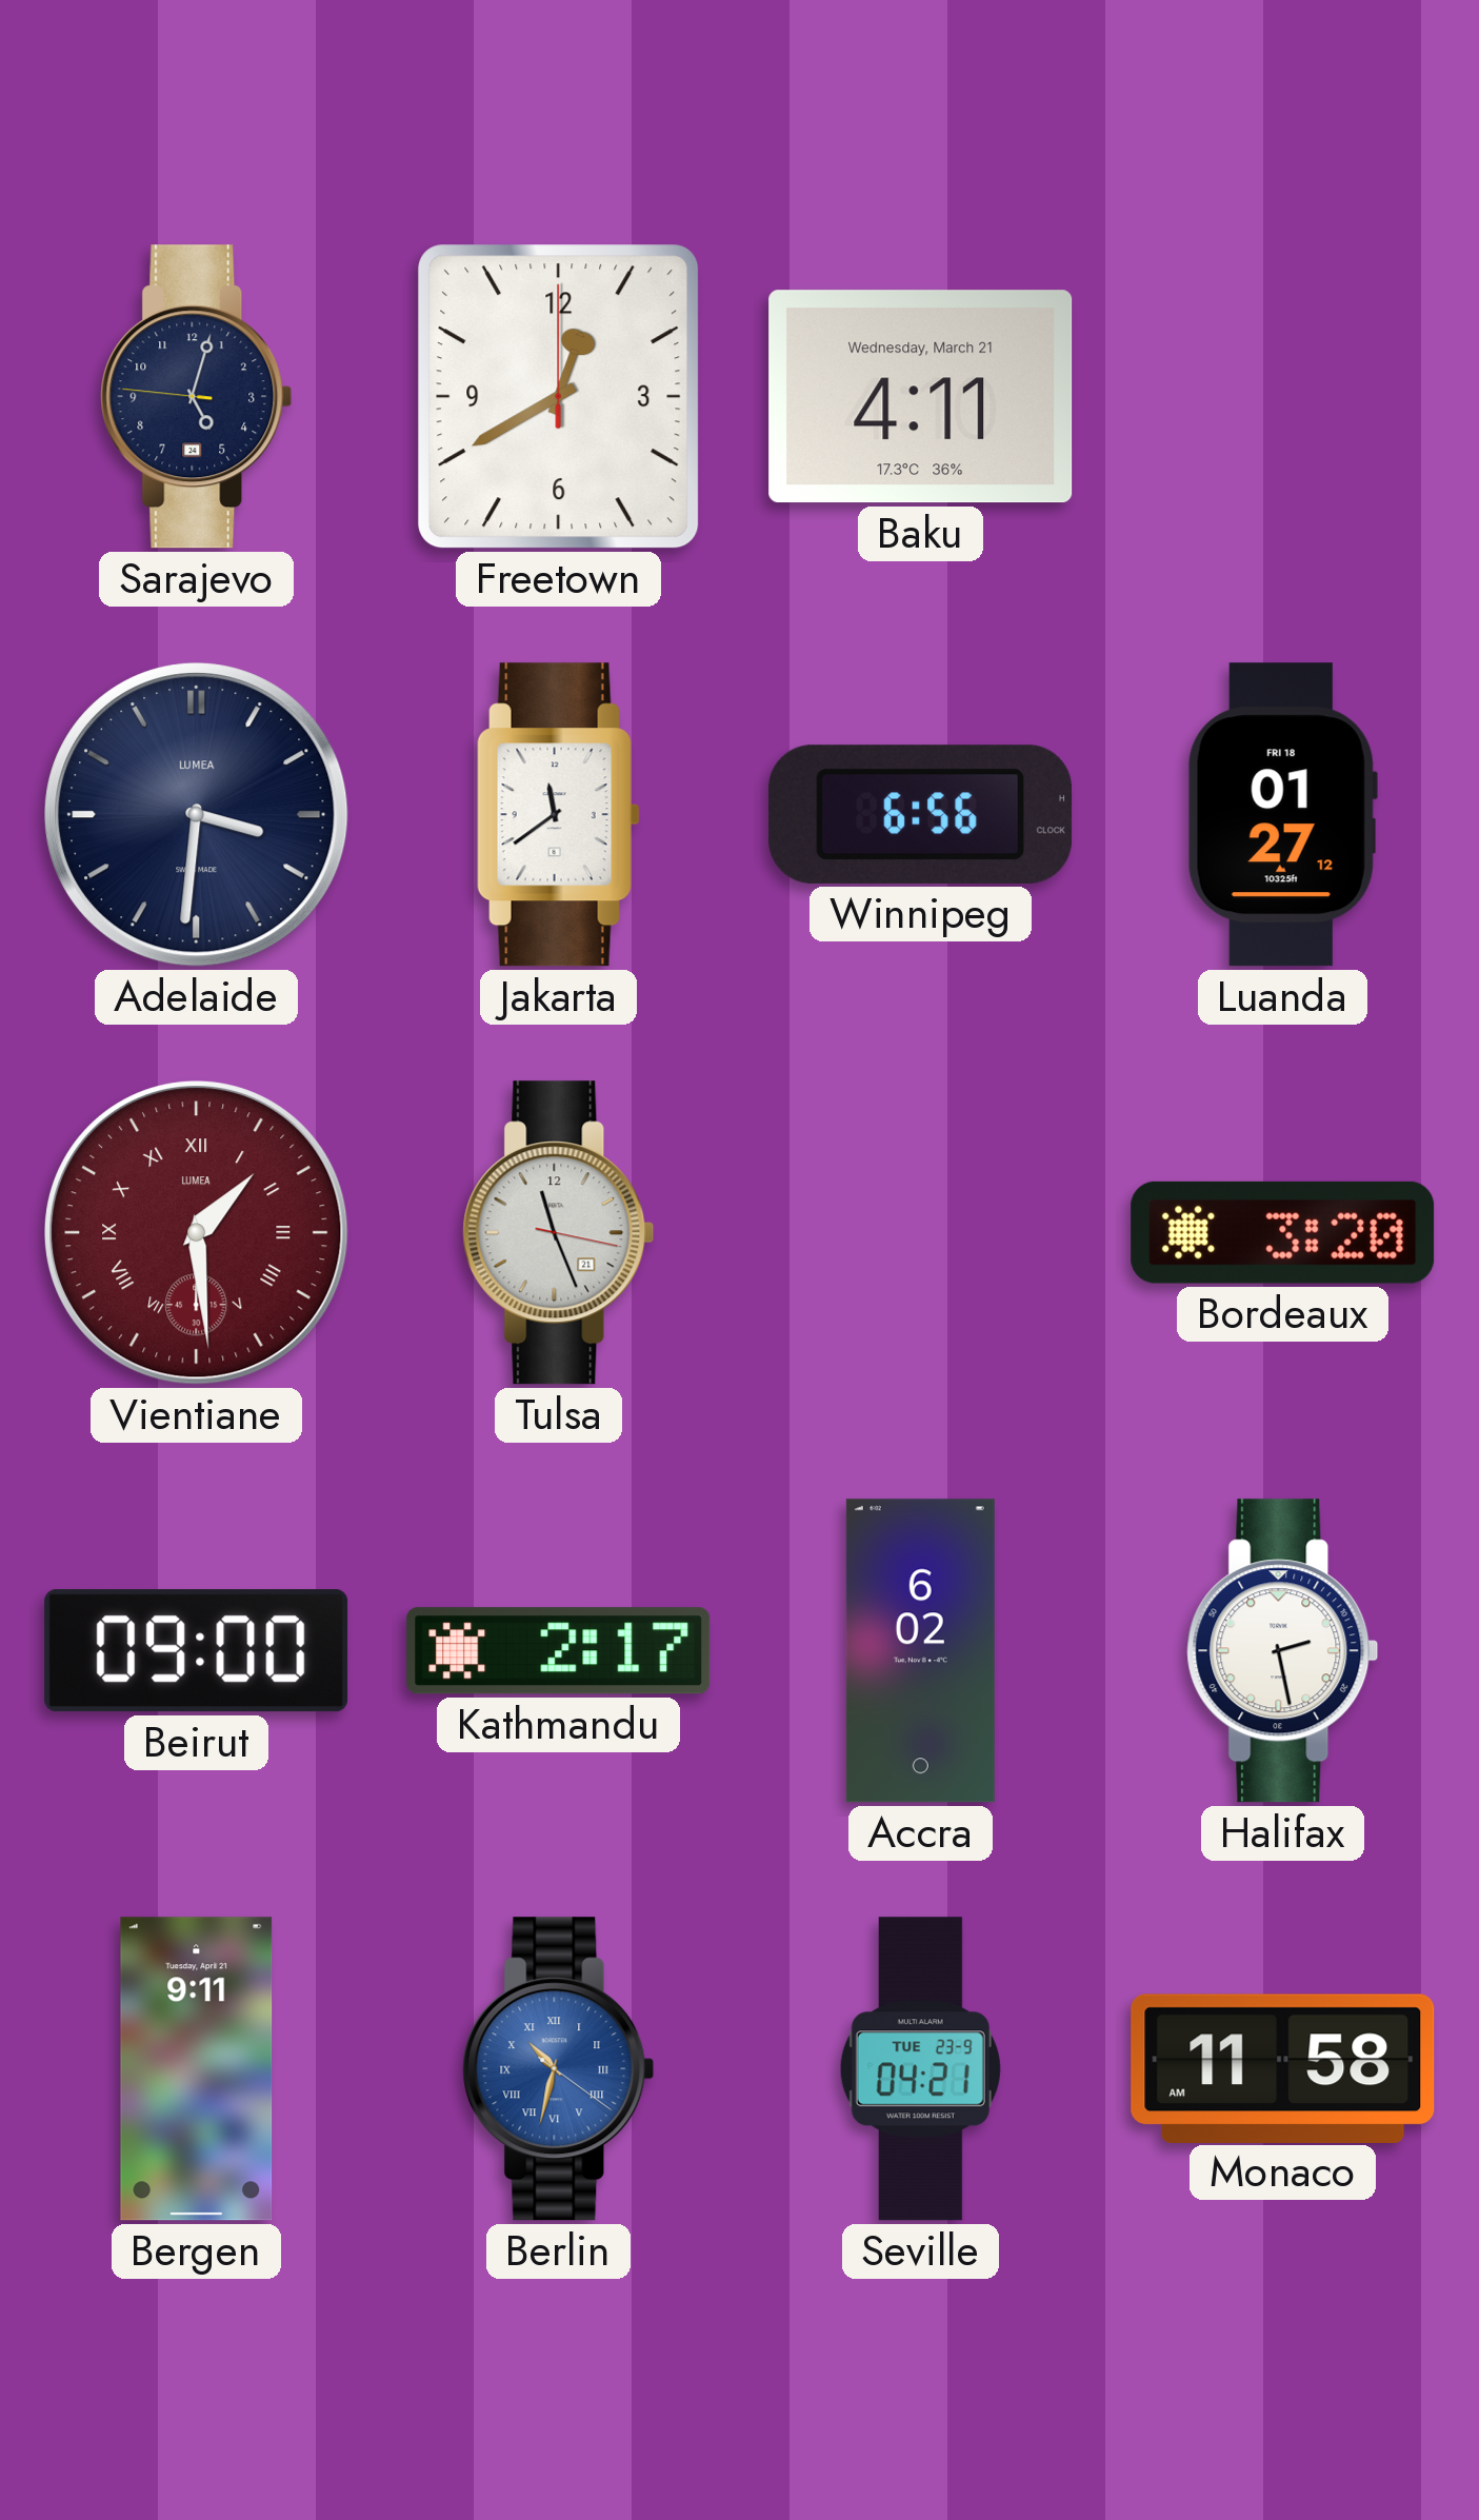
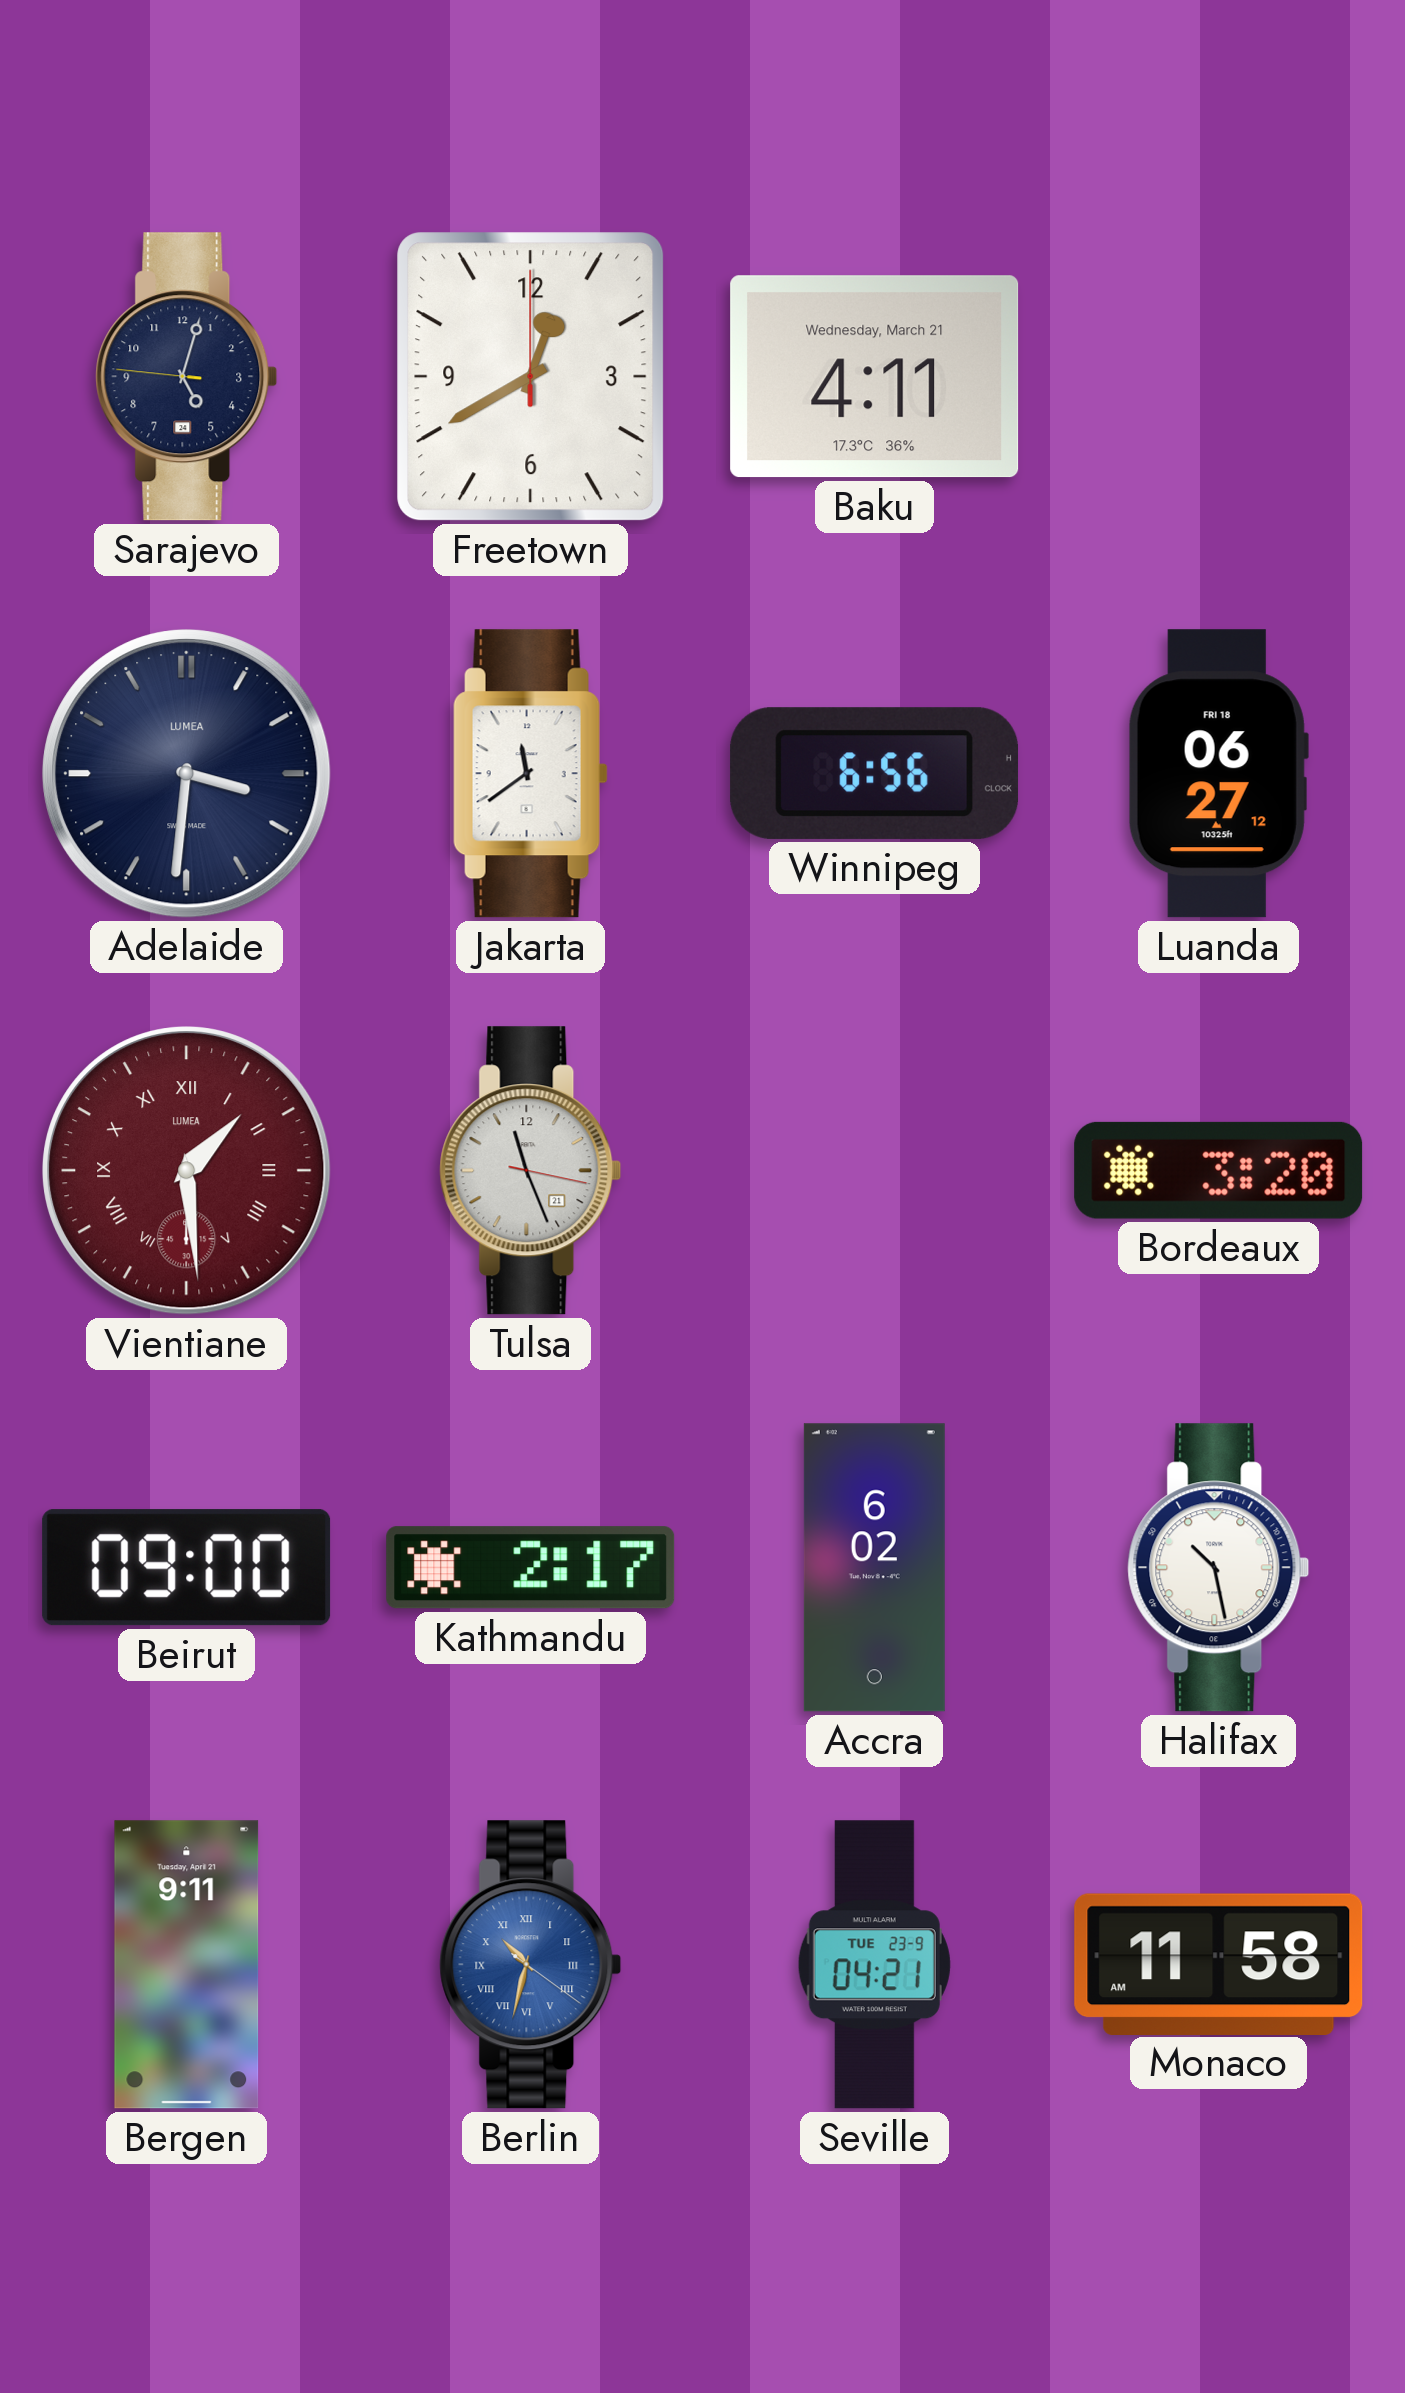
Luanda: 01:27 -> 06:27
Halifax: 2:28 -> 10:28
